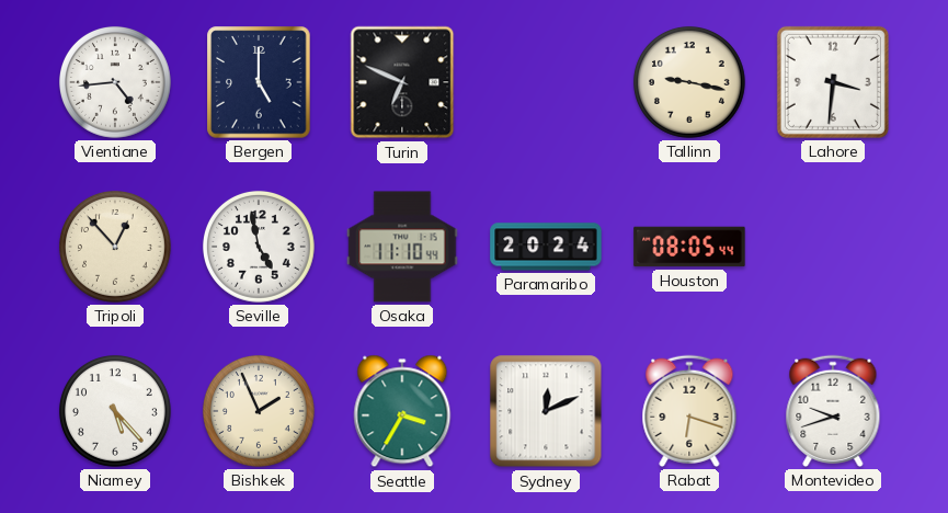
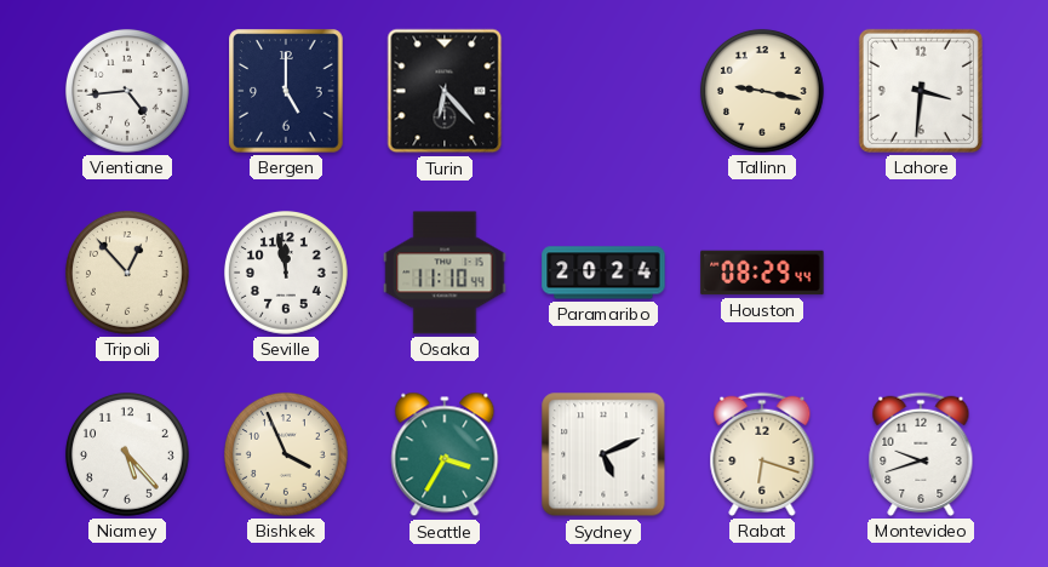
Turin: 6:49 -> 6:23
Seville: 4:58 -> 11:58
Houston: 08:05 -> 08:29
Bishkek: 1:56 -> 3:56
Sydney: 12:11 -> 5:11
